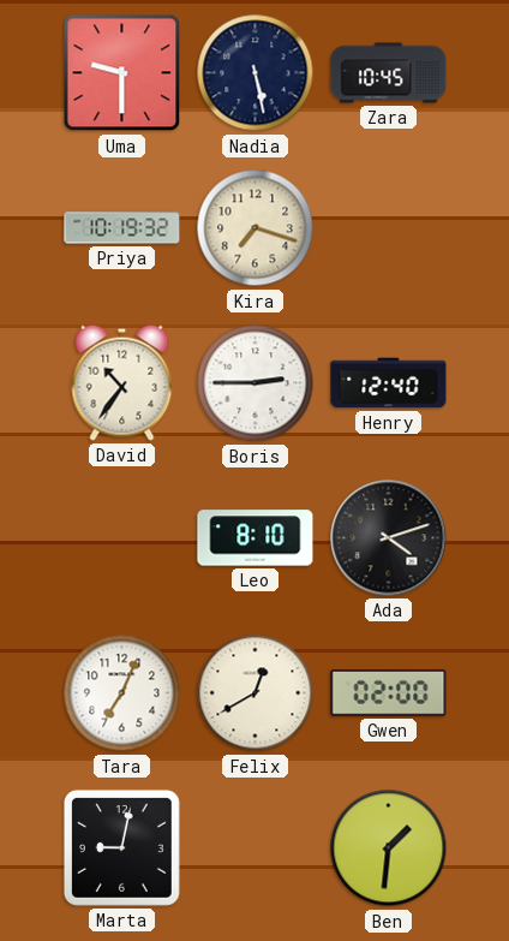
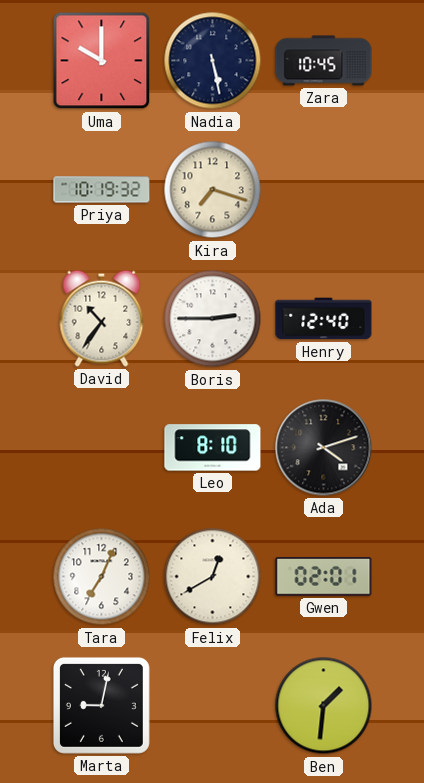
Uma: 9:30 -> 10:00
Gwen: 02:00 -> 02:01
